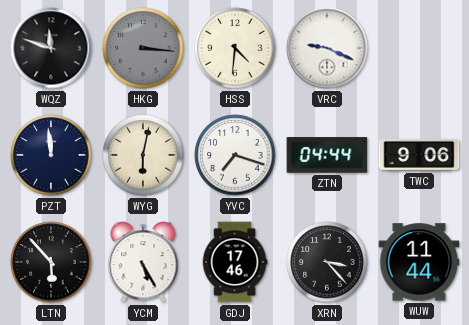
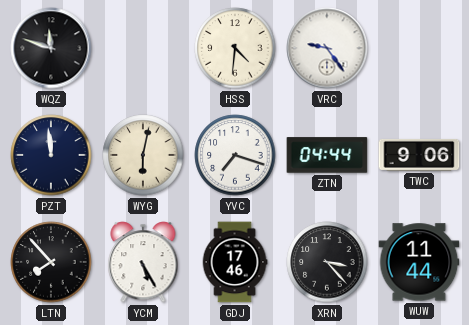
HKG: 3:16 -> none
VRC: 9:19 -> 9:24
LTN: 5:53 -> 7:53
